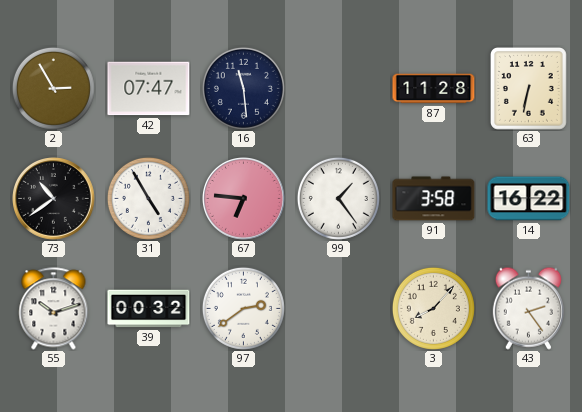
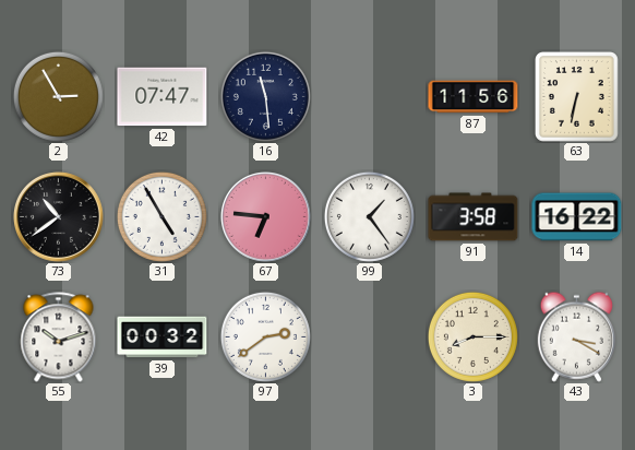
87: 11:28 -> 11:56
3: 8:07 -> 8:15
43: 2:24 -> 3:20
